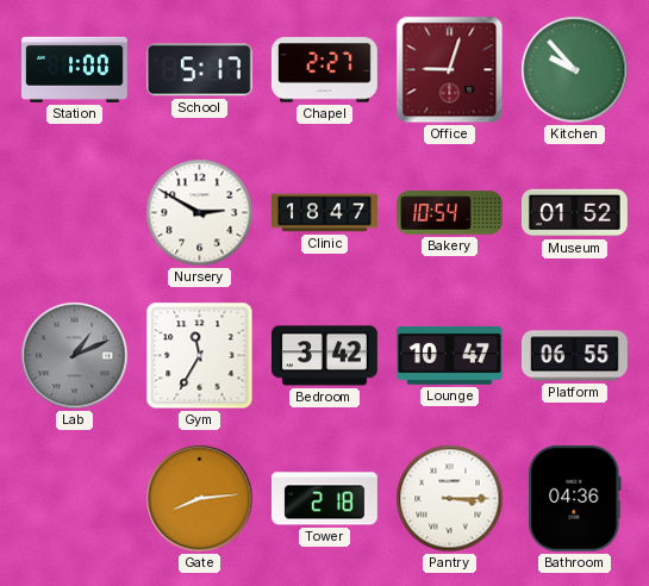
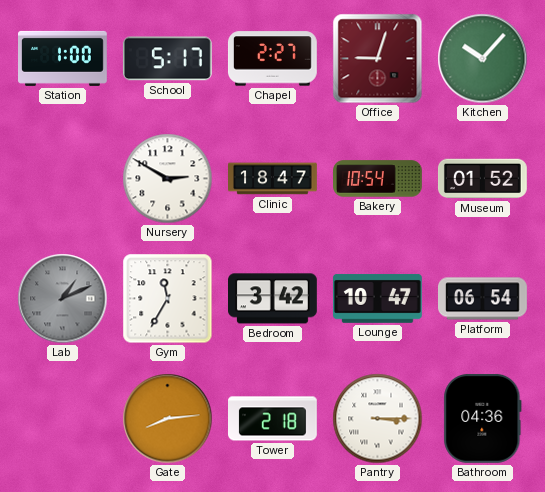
Kitchen: 9:53 -> 10:07
Platform: 06:55 -> 06:54
